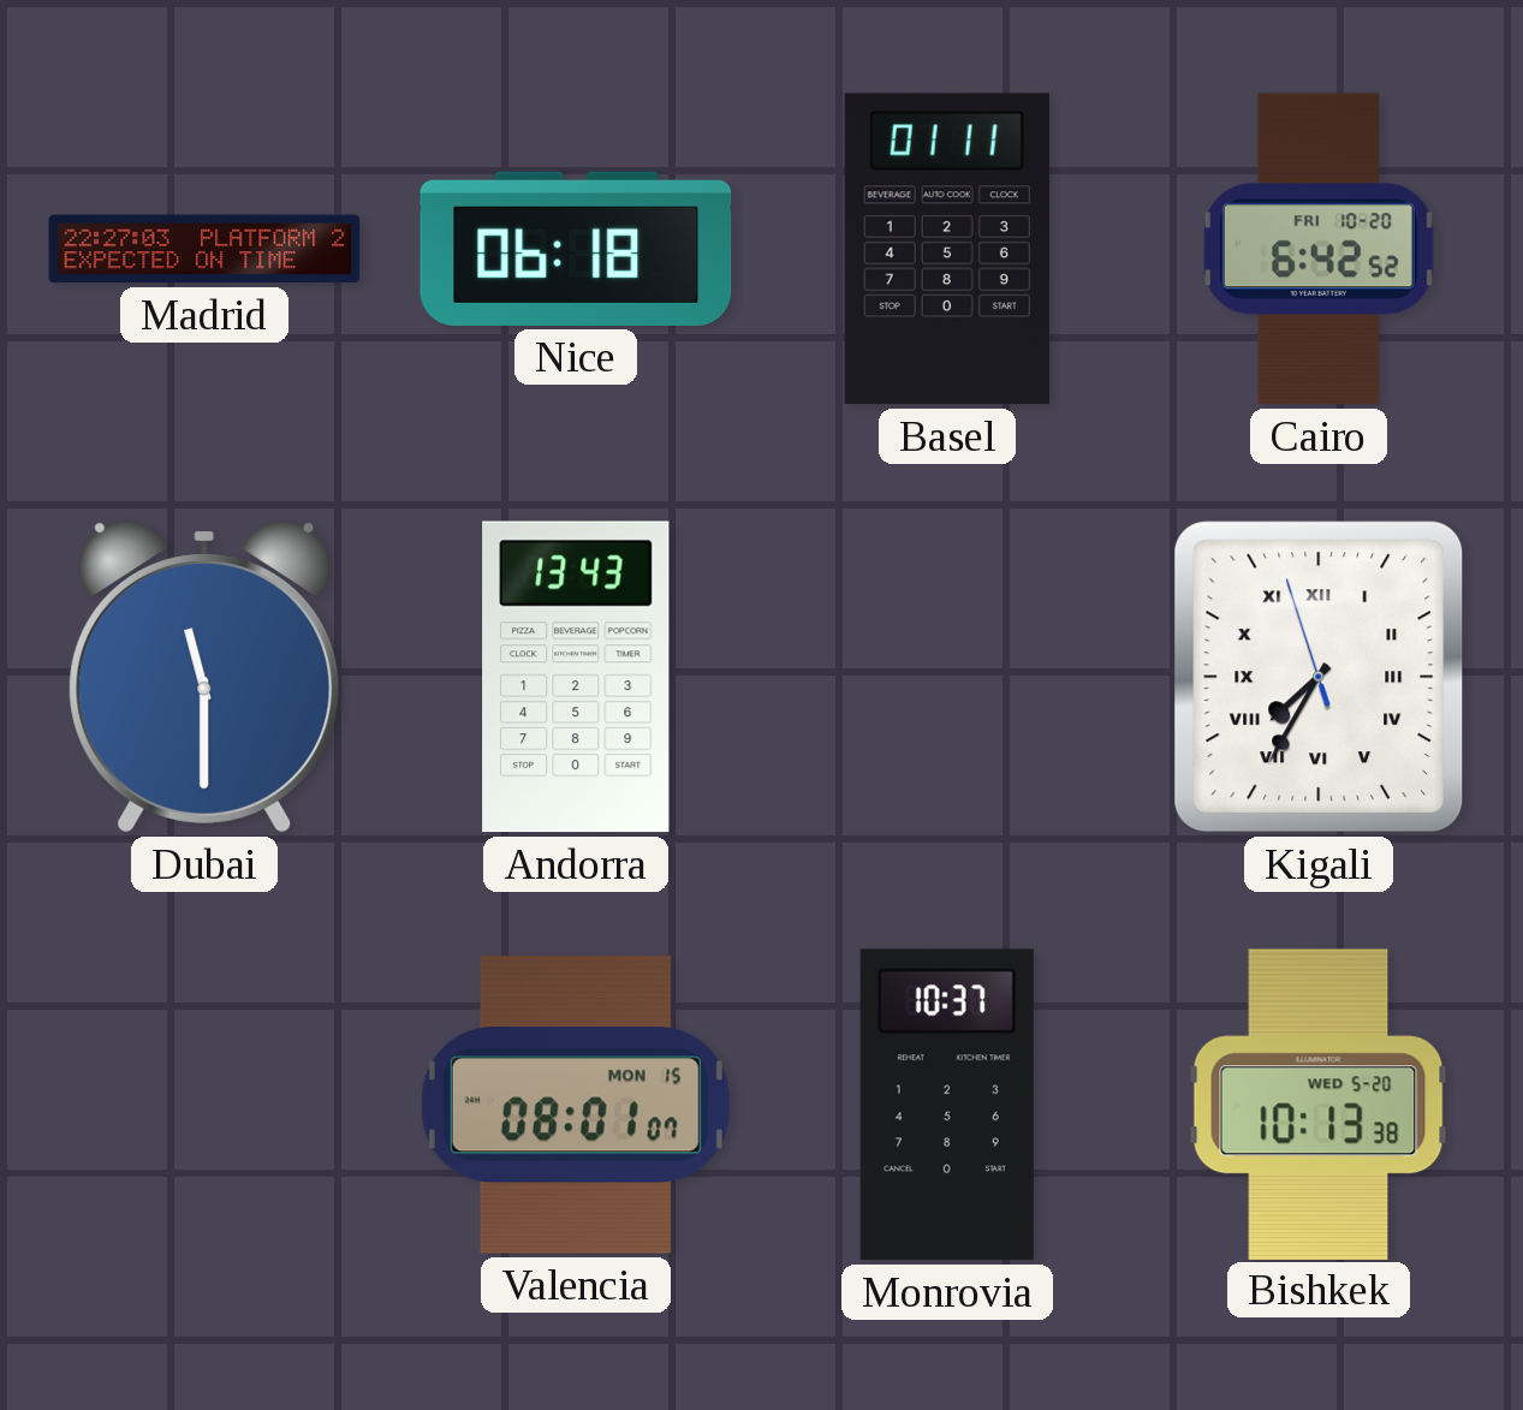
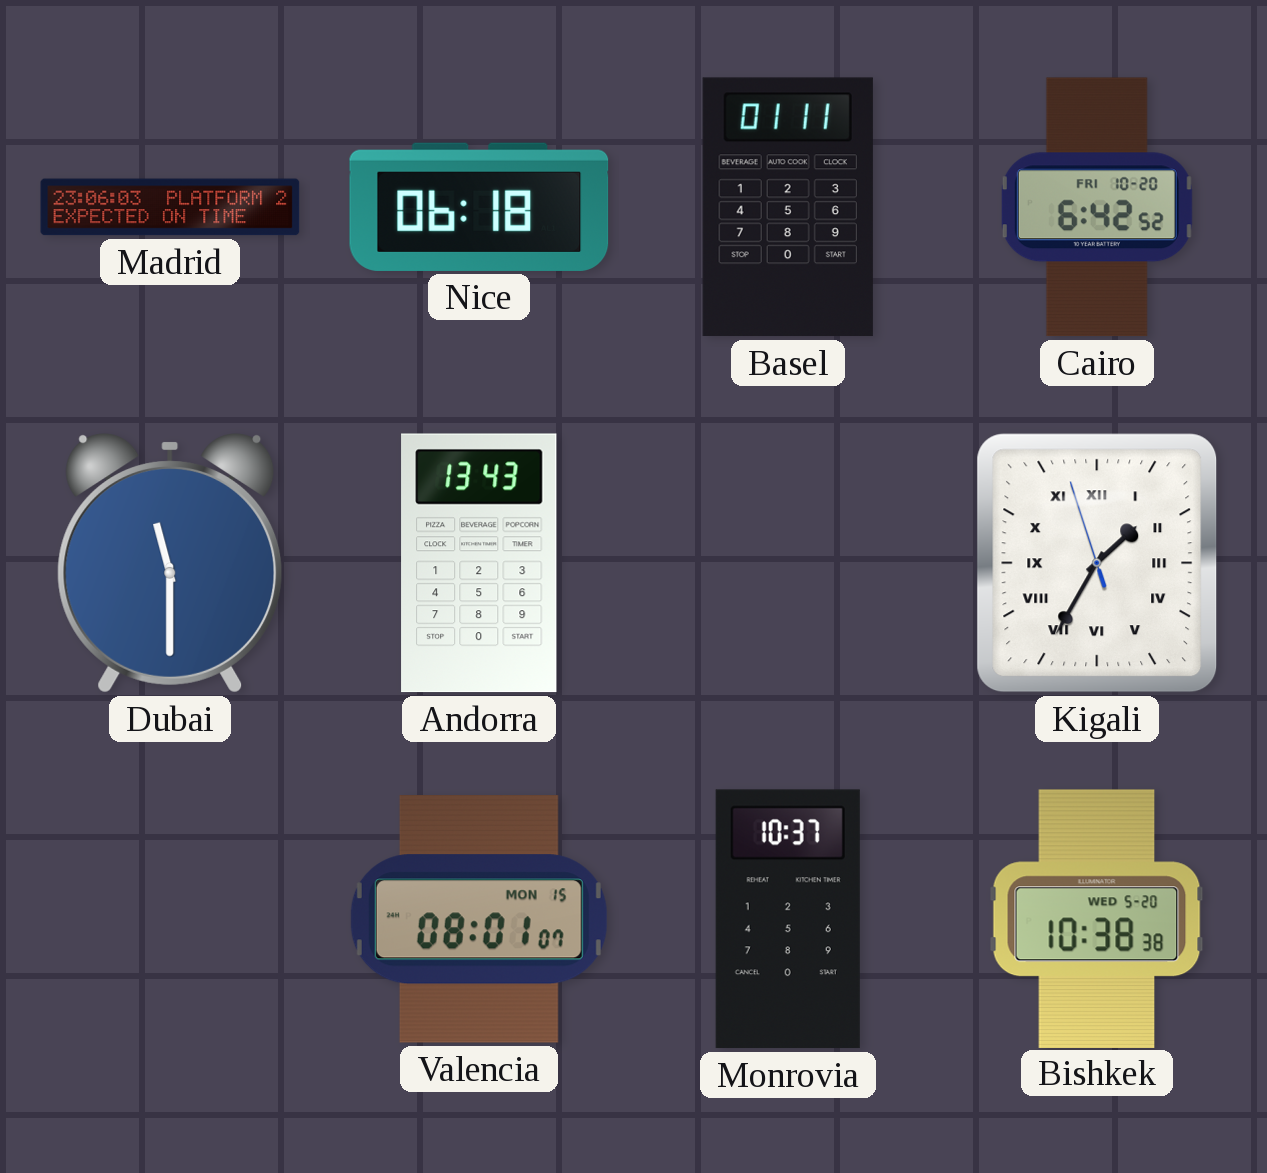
Madrid: 22:27 -> 23:06
Kigali: 7:34 -> 1:34
Bishkek: 10:13 -> 10:38
